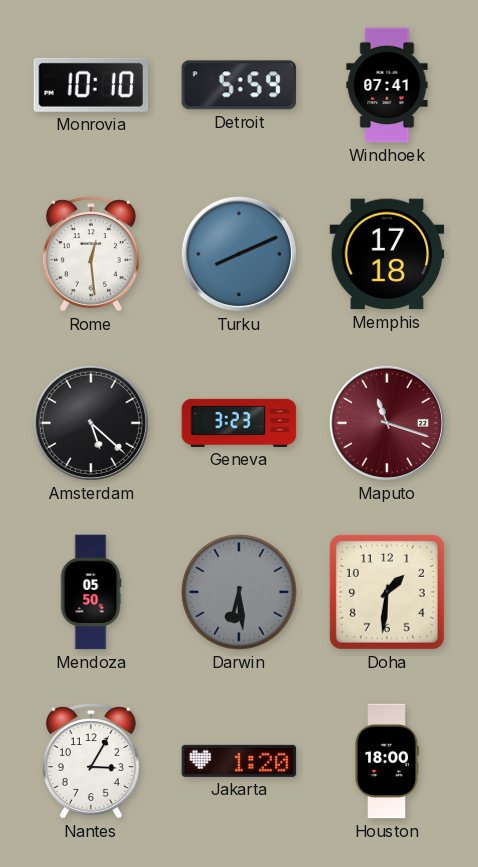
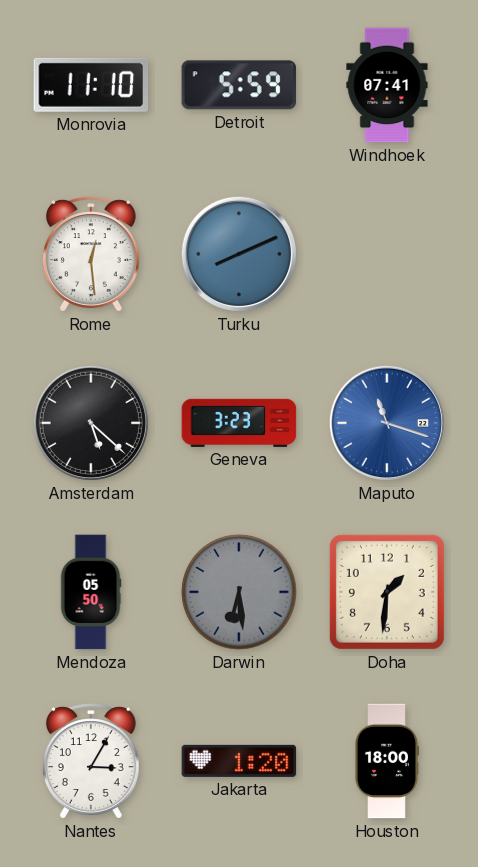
Monrovia: 10:10 -> 11:10
Memphis: 17:18 -> none
Maputo dial: burgundy -> blue
